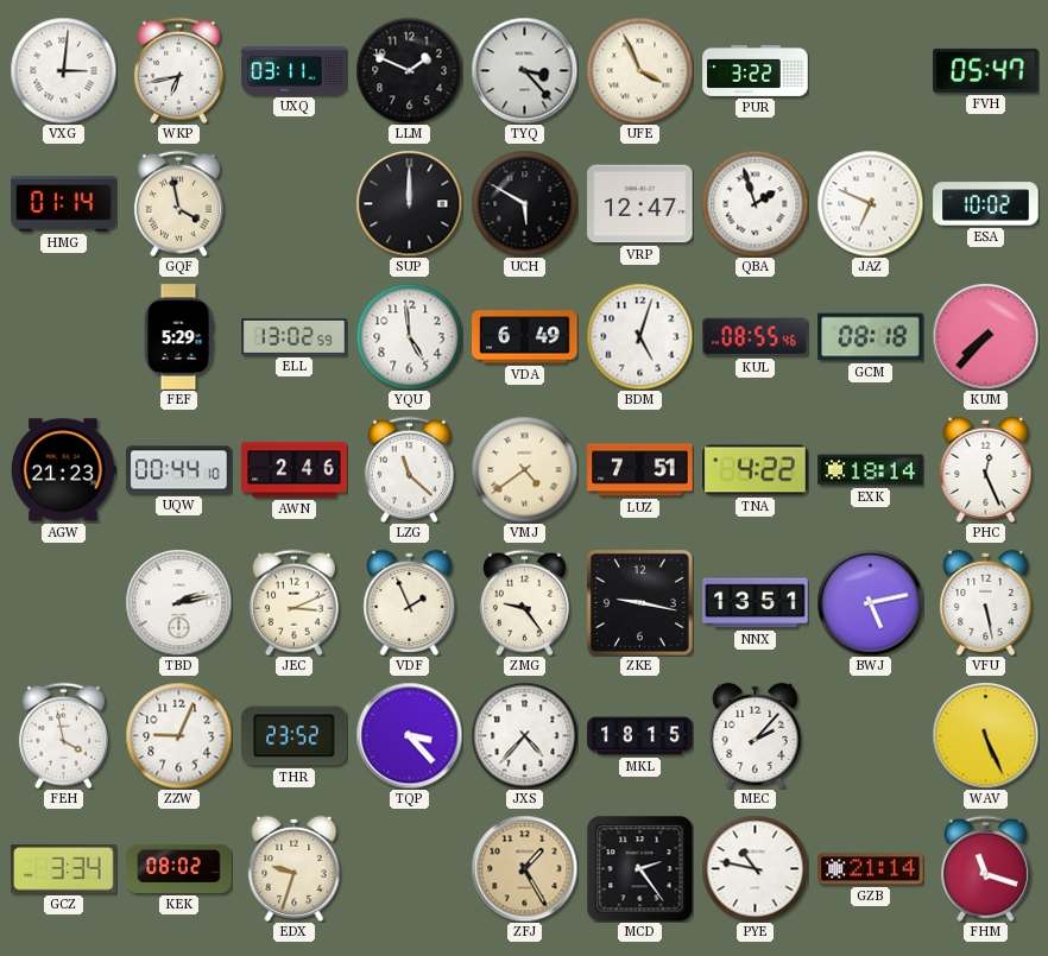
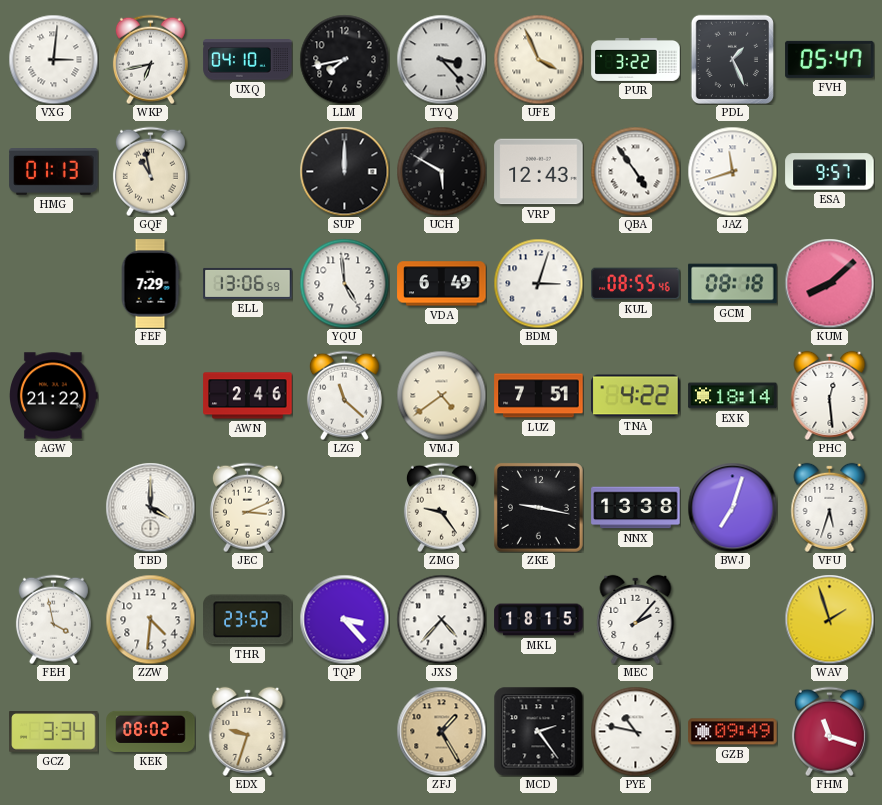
UXQ: 03:11 -> 04:10
LLM: 1:49 -> 7:43
PDL: none -> 1:26
HMG: 01:14 -> 01:13
GQF: 3:58 -> 10:58
VRP: 12:47 -> 12:43
QBA: 1:57 -> 4:54
JAZ: 6:49 -> 11:42
ESA: 10:02 -> 9:57
FEF: 5:29 -> 7:29
ELL: 13:02 -> 13:06
BDM: 5:03 -> 3:03
KUM: 7:37 -> 8:08
AGW: 21:23 -> 21:22
UQW: 00:44 -> none
PHC: 12:26 -> 12:29
TBD: 2:13 -> 4:00
VDF: 1:56 -> none
NNX: 13:51 -> 13:38
BWJ: 5:13 -> 7:03
VFU: 5:28 -> 5:33
ZZW: 9:04 -> 4:31
WAV: 5:26 -> 1:57
GZB: 21:14 -> 09:49
